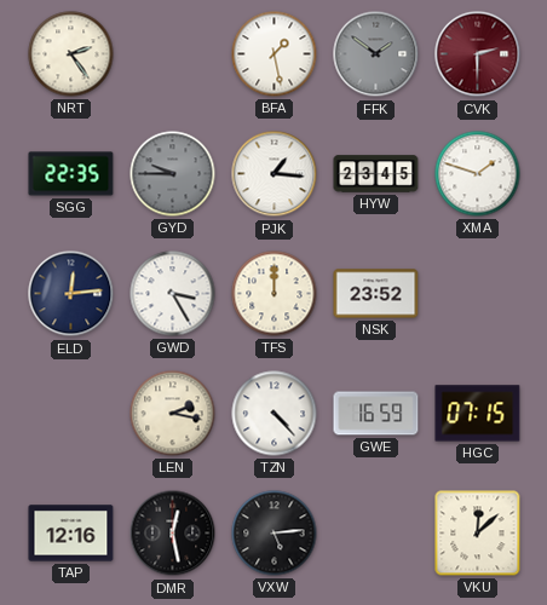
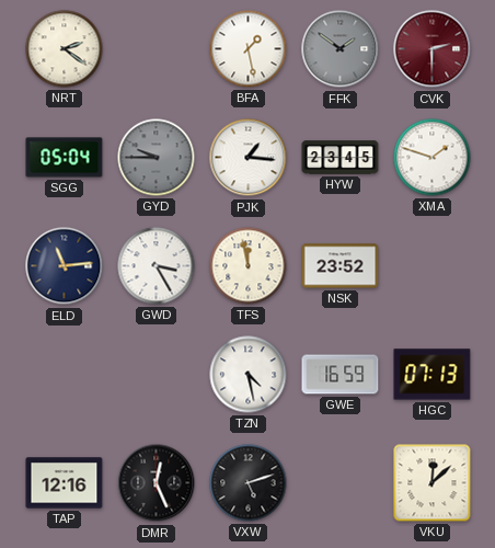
NRT: 2:24 -> 2:21
SGG: 22:35 -> 05:04
ELD: 12:14 -> 11:14
TFS: 12:00 -> 11:58
LEN: 2:17 -> none
TZN: 4:23 -> 4:28
HGC: 07:15 -> 07:13
DMR: 12:28 -> 12:26
VXW: 5:14 -> 5:12
